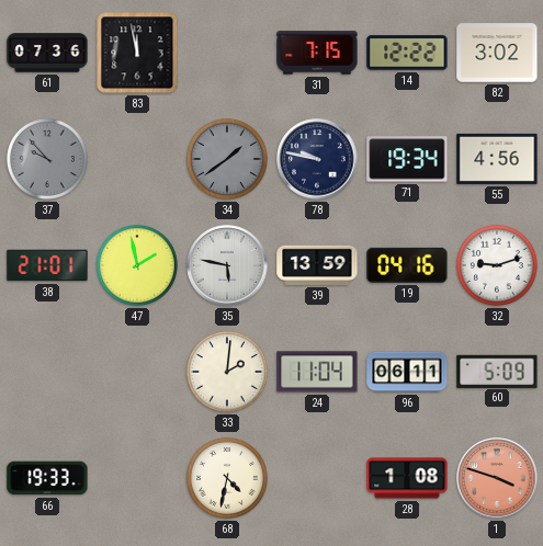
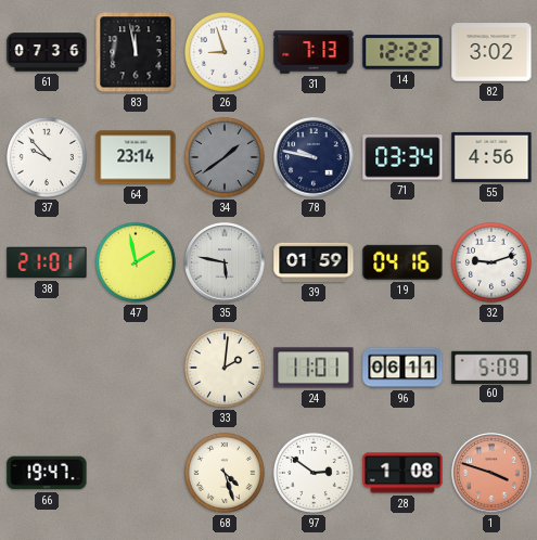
26: none -> 8:57
31: 7:15 -> 7:13
37 dial: grey -> white
64: none -> 23:14
71: 19:34 -> 03:34
39: 13:59 -> 01:59
24: 11:04 -> 11:01
66: 19:33 -> 19:47
68: 4:32 -> 4:27
97: none -> 2:51
